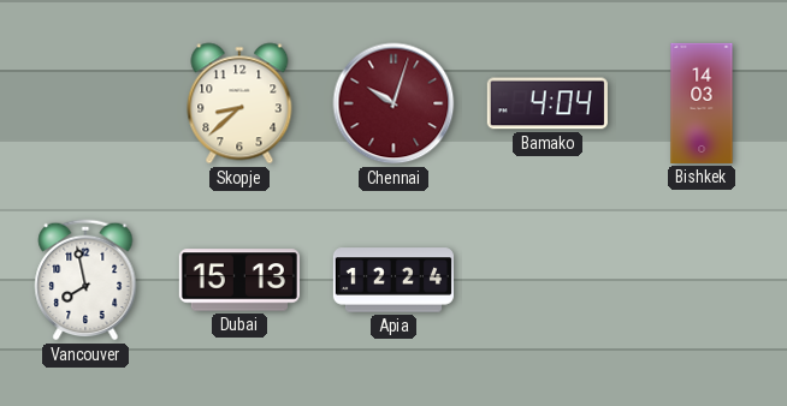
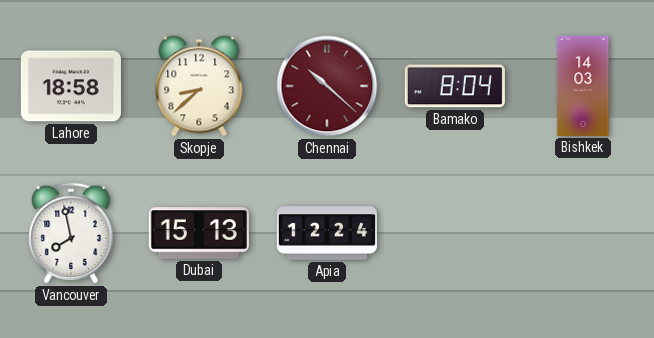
Lahore: none -> 18:58
Chennai: 10:03 -> 10:22
Bamako: 4:04 -> 8:04
